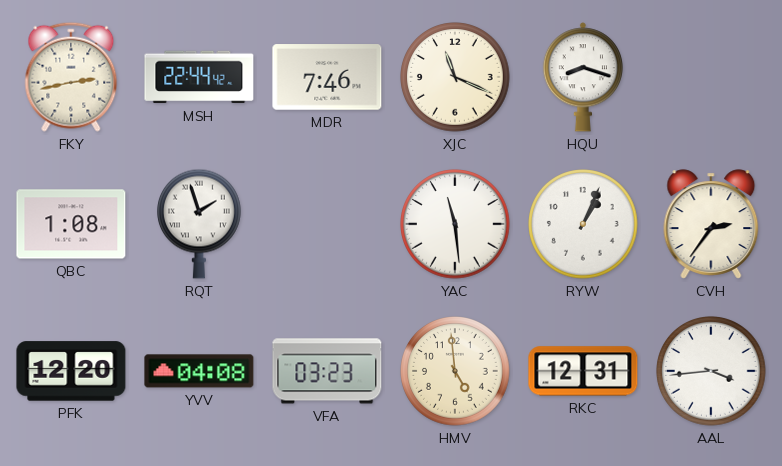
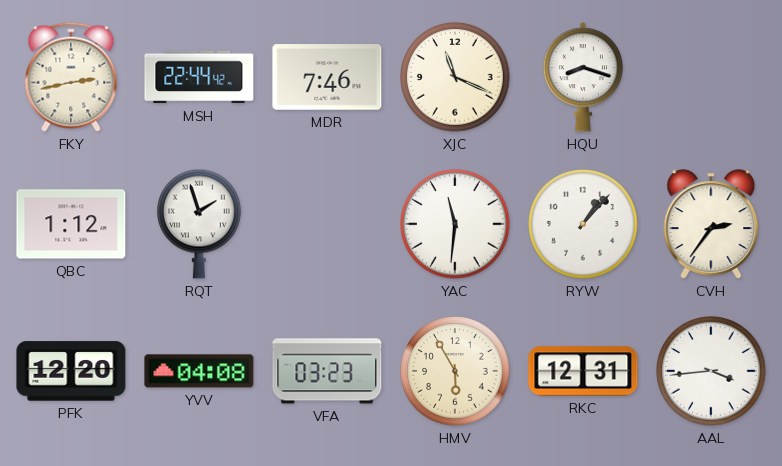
QBC: 1:08 -> 1:12
YAC: 11:29 -> 11:31
RYW: 1:04 -> 1:07
HMV: 4:59 -> 5:55
